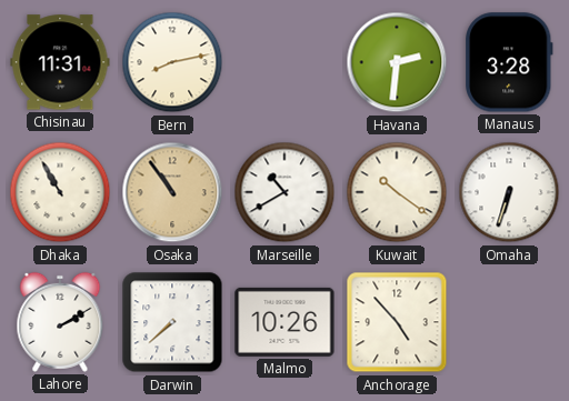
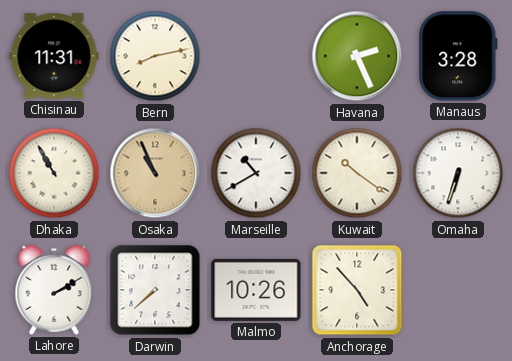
Havana: 2:31 -> 2:26
Osaka: 10:54 -> 10:56
